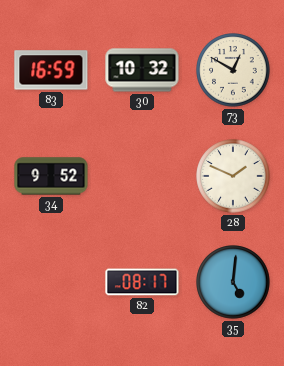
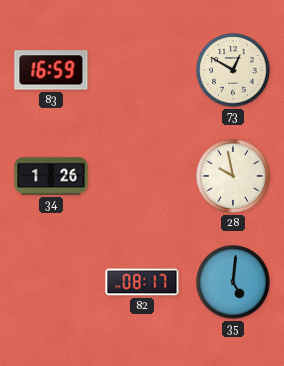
30: 10:32 -> none
34: 9:52 -> 1:26
28: 1:49 -> 9:58
